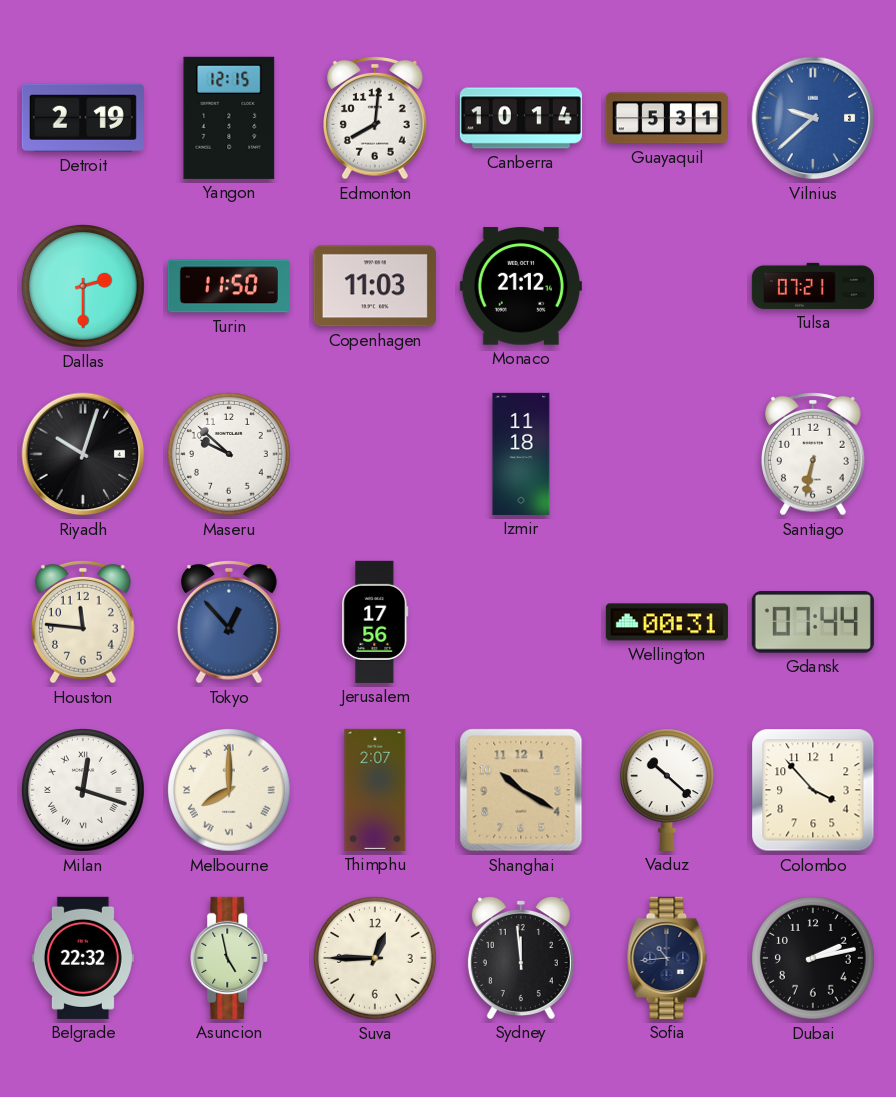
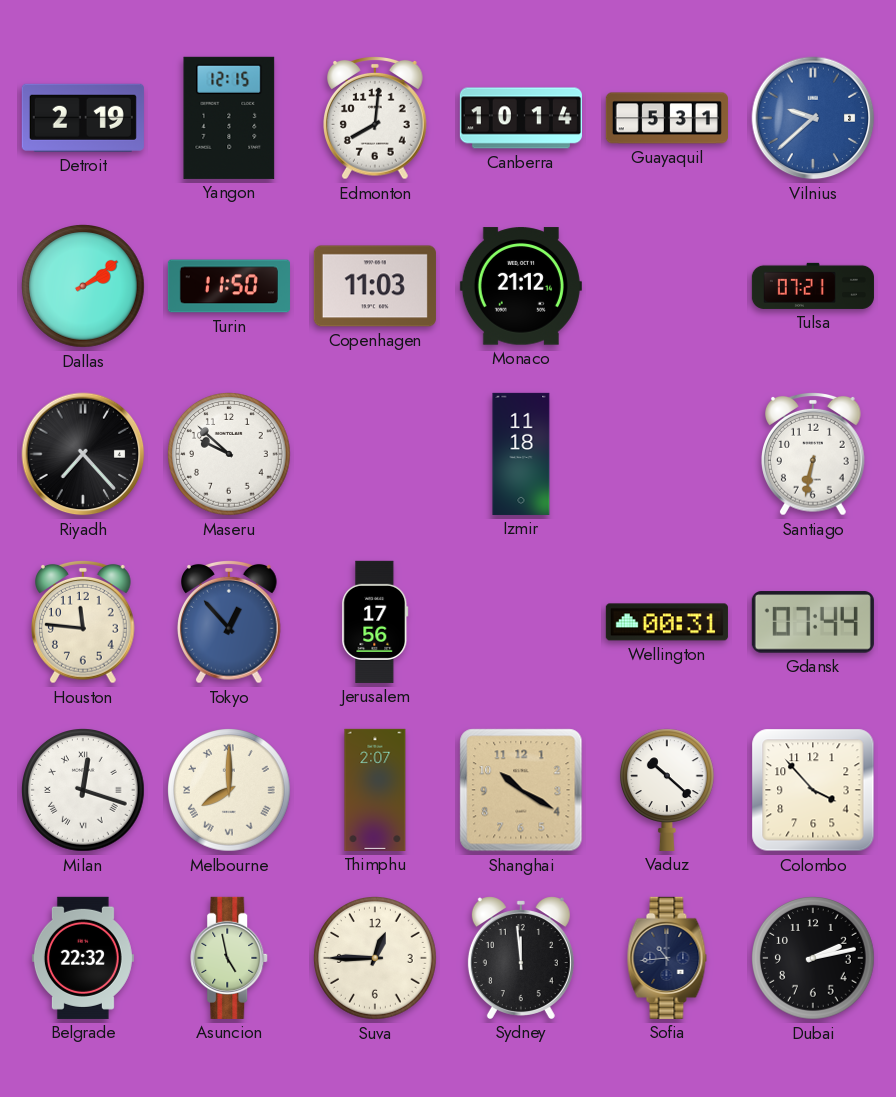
Dallas: 2:30 -> 2:09
Riyadh: 10:03 -> 7:23
